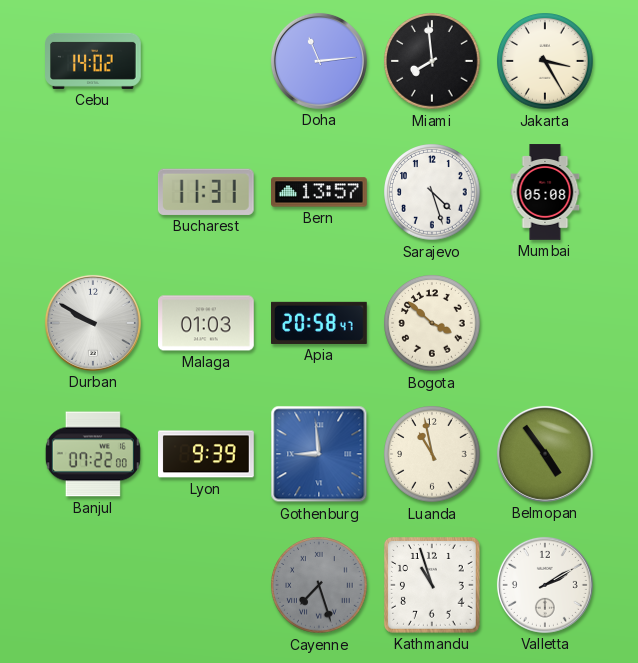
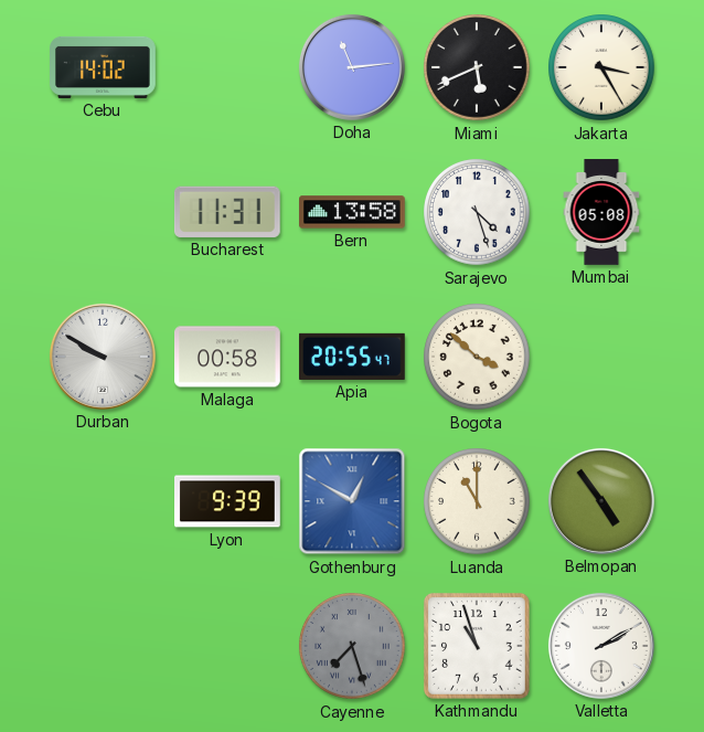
Miami: 7:59 -> 5:41
Bern: 13:57 -> 13:58
Malaga: 01:03 -> 00:58
Apia: 20:58 -> 20:55
Banjul: 07:22 -> none
Gothenburg: 8:59 -> 12:50
Luanda: 10:58 -> 11:00
